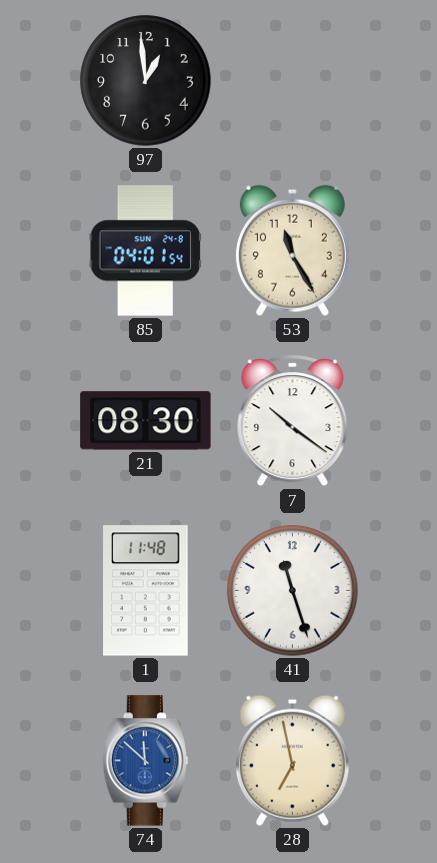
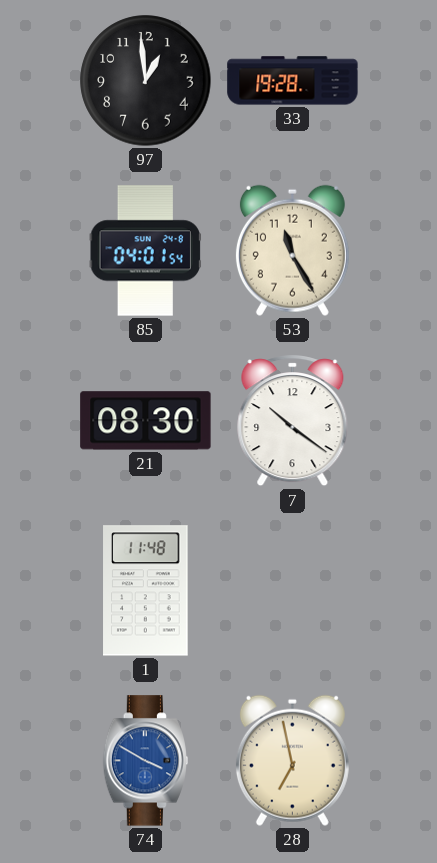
33: none -> 19:28
41: 11:27 -> none
74: 11:52 -> 3:50
